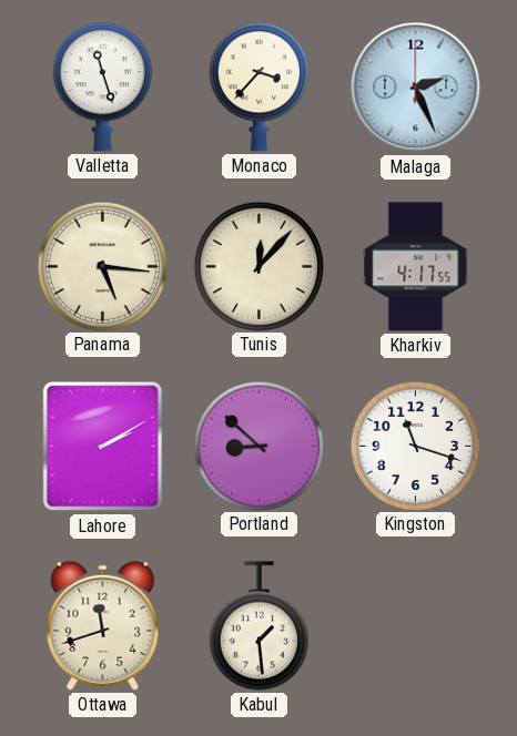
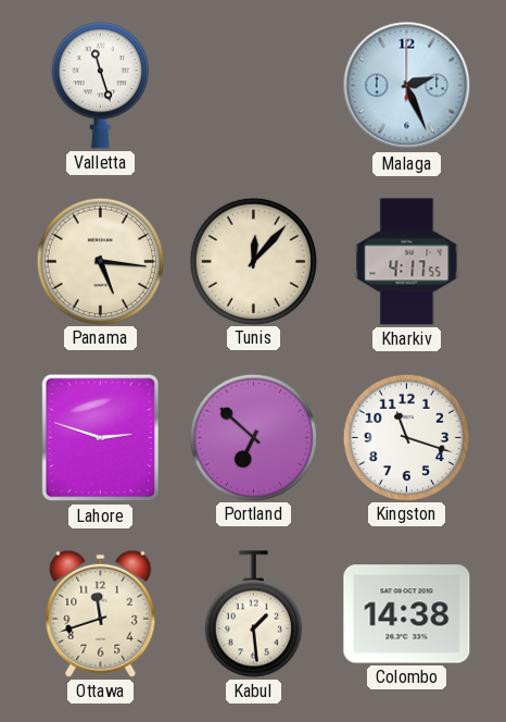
Monaco: 3:37 -> none
Lahore: 2:10 -> 2:48
Portland: 8:52 -> 6:52
Colombo: none -> 14:38
